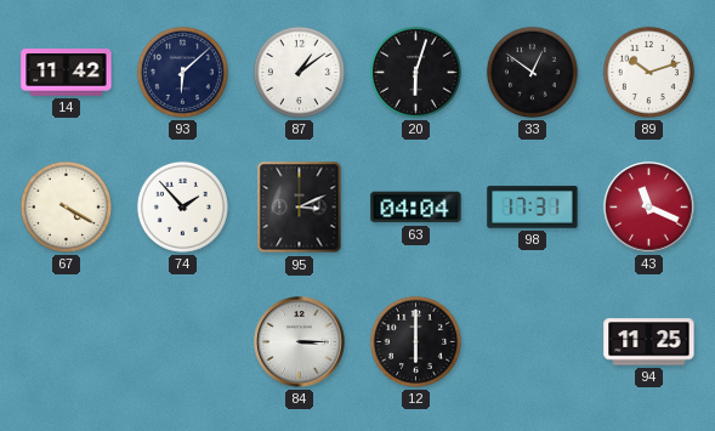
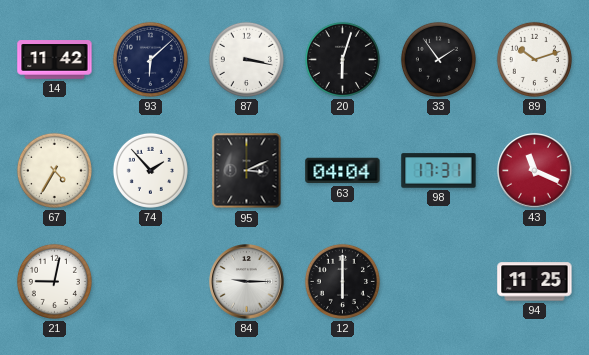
87: 1:09 -> 3:17
33: 12:51 -> 1:54
67: 4:20 -> 4:35
21: none -> 9:02
84: 3:15 -> 9:15
